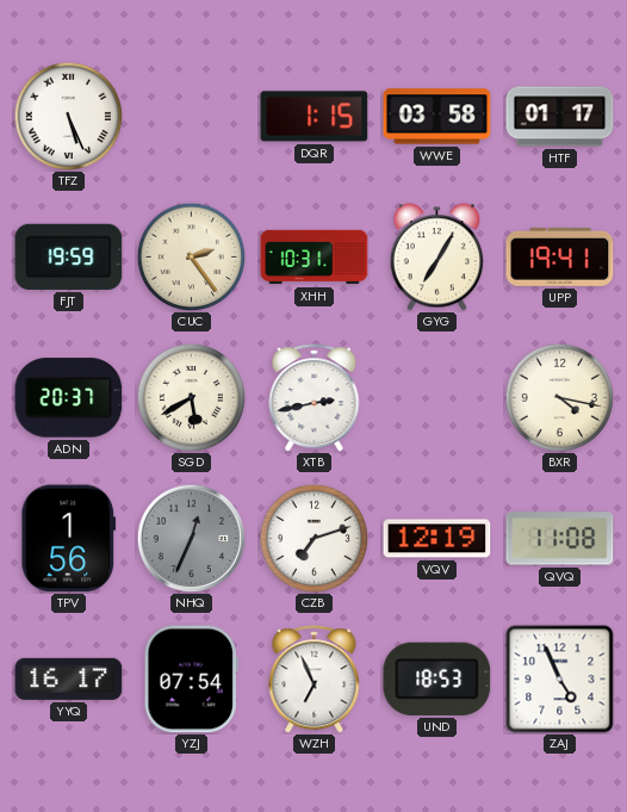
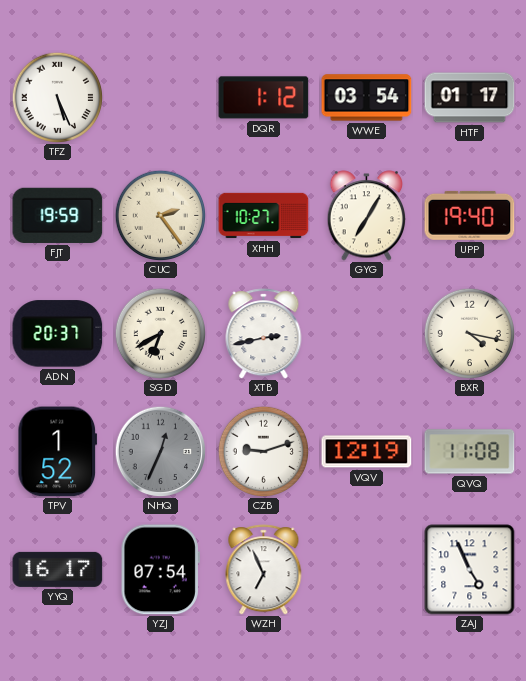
DQR: 1:15 -> 1:12
WWE: 03:58 -> 03:54
XHH: 10:31 -> 10:27
UPP: 19:41 -> 19:40
SGD: 5:40 -> 6:40
TPV: 1:56 -> 1:52
CZB: 7:12 -> 9:12
UND: 18:53 -> none
